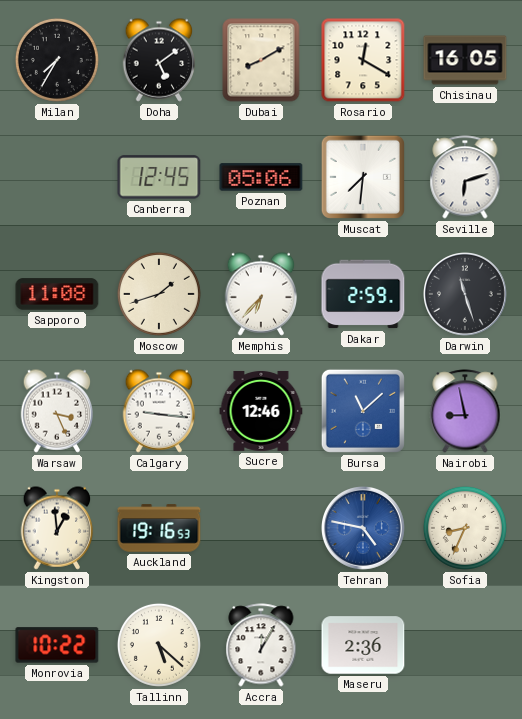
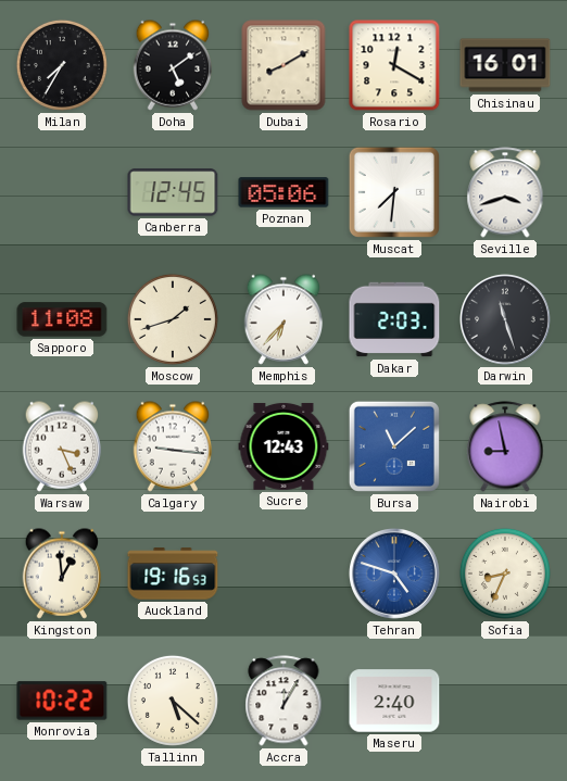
Chisinau: 16:05 -> 16:01
Seville: 6:12 -> 3:42
Dakar: 2:59 -> 2:03
Sucre: 12:46 -> 12:43
Tehran: 4:47 -> 4:48
Maseru: 2:36 -> 2:40
